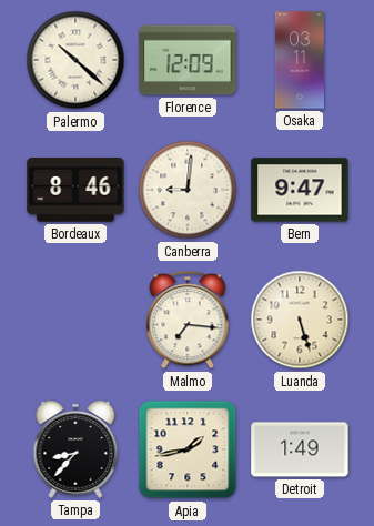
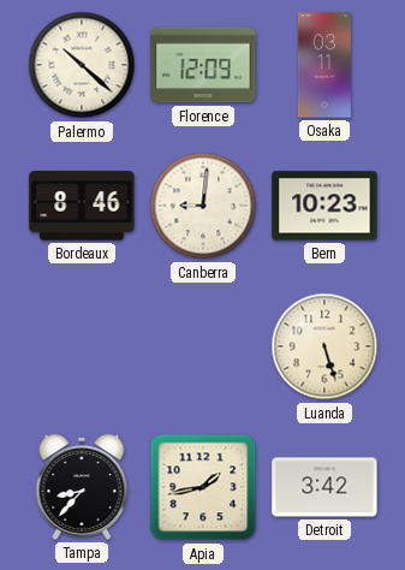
Bern: 9:47 -> 10:23
Malmo: 7:16 -> none
Detroit: 1:49 -> 3:42
